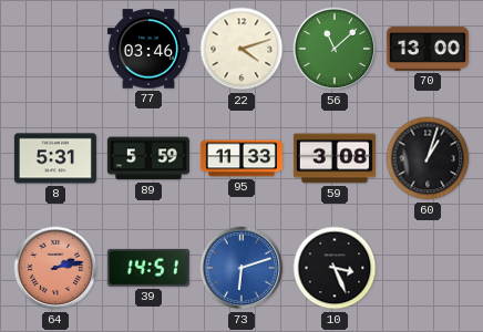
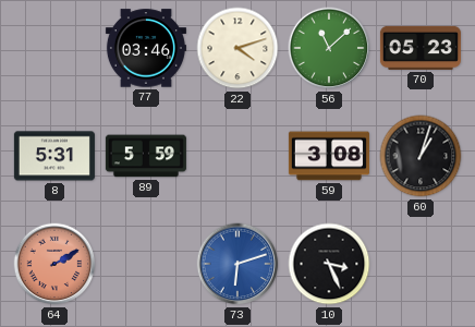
70: 13:00 -> 05:23
95: 11:33 -> none
64: 2:13 -> 2:10
39: 14:51 -> none
